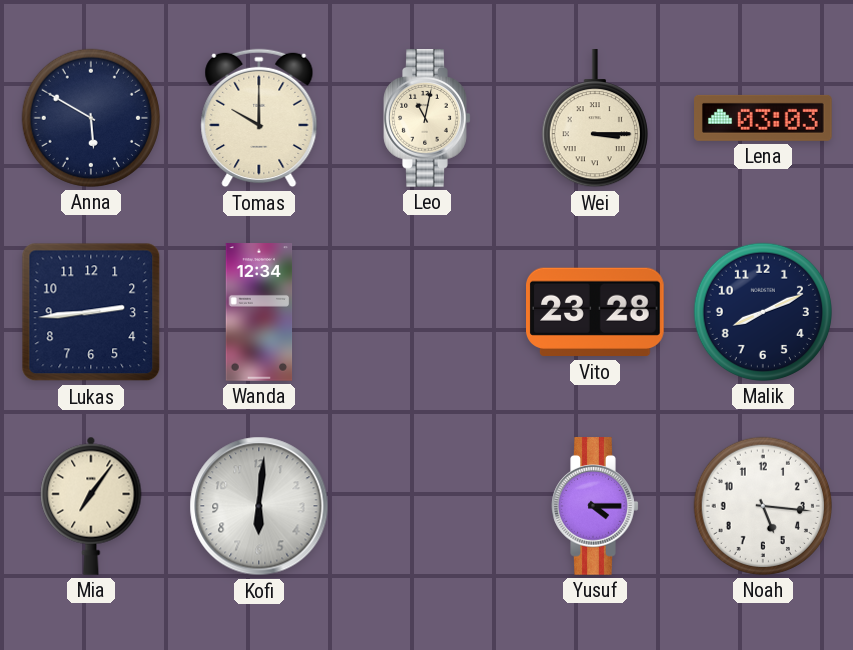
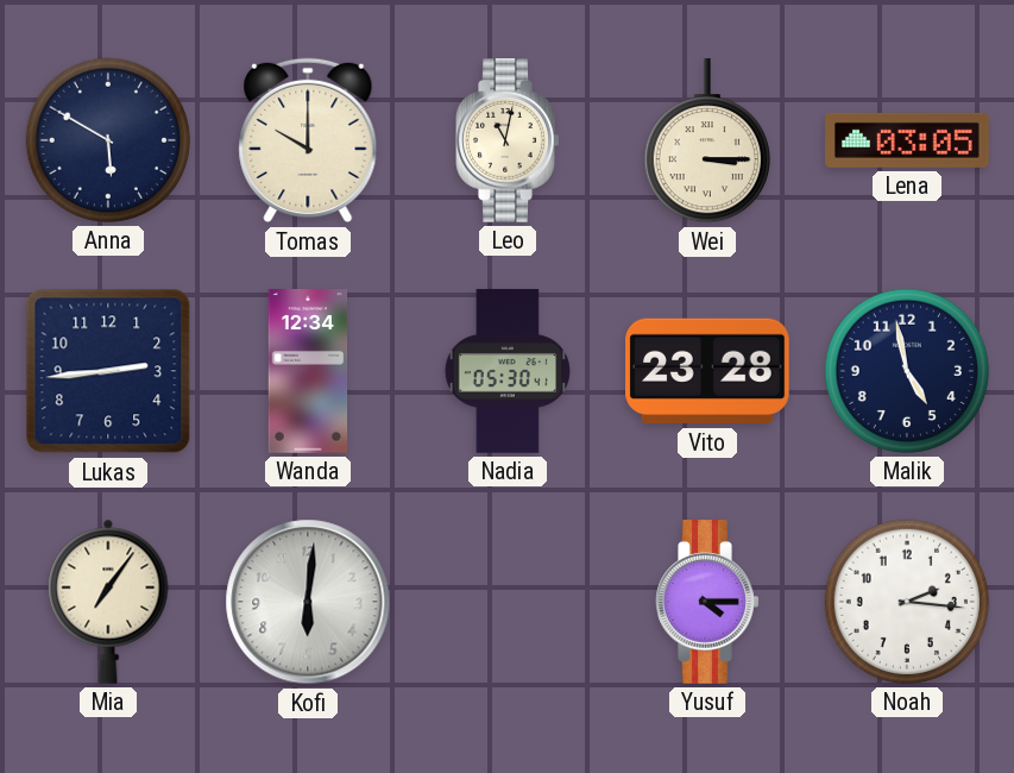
Lena: 03:03 -> 03:05
Nadia: none -> 05:30
Malik: 8:11 -> 4:58
Noah: 5:16 -> 2:16
